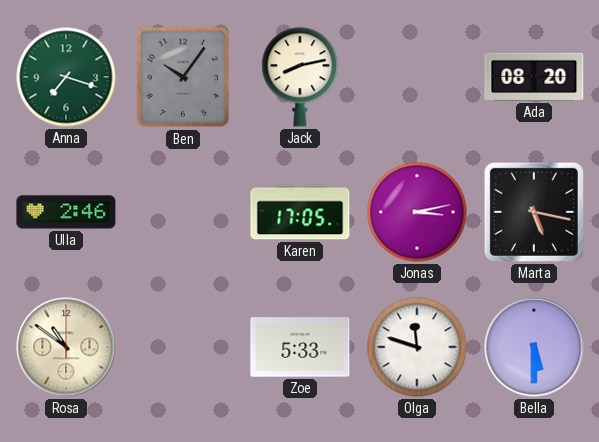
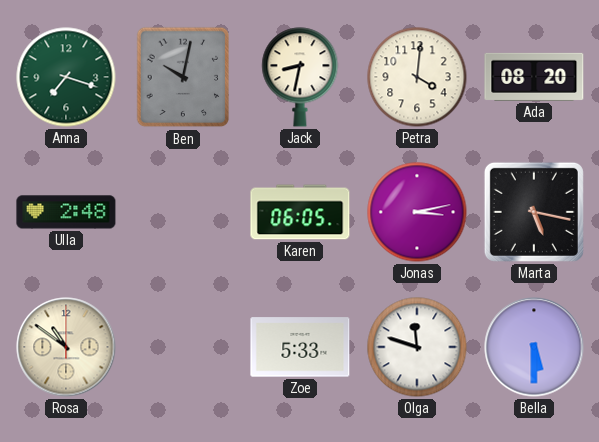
Ben: 10:06 -> 10:02
Jack: 8:13 -> 8:32
Petra: none -> 4:01
Ulla: 2:46 -> 2:48
Karen: 17:05 -> 06:05
